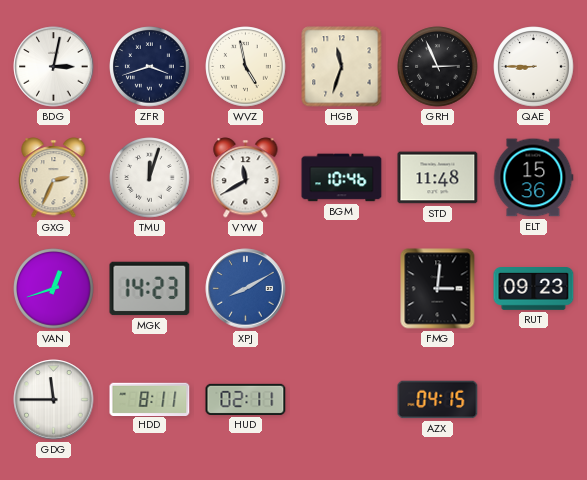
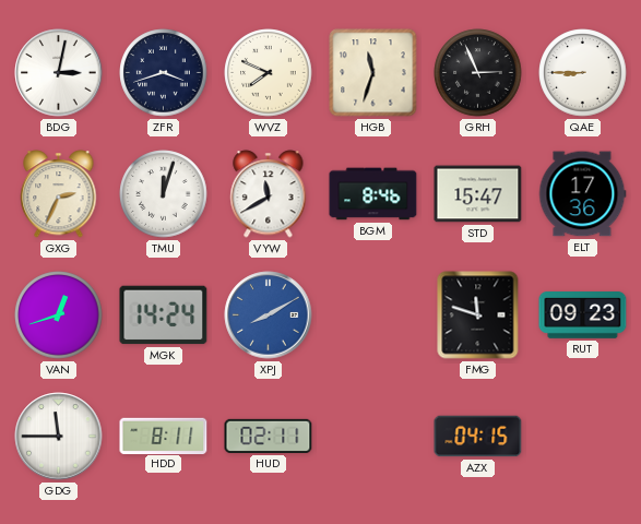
WVZ: 4:58 -> 7:49
BGM: 10:46 -> 8:46
STD: 11:48 -> 15:47
ELT: 15:36 -> 17:36
MGK: 14:23 -> 14:24
FMG: 3:01 -> 11:48
